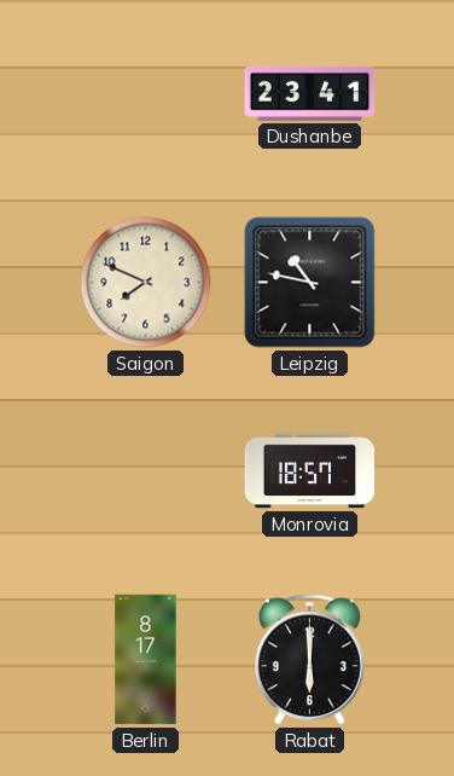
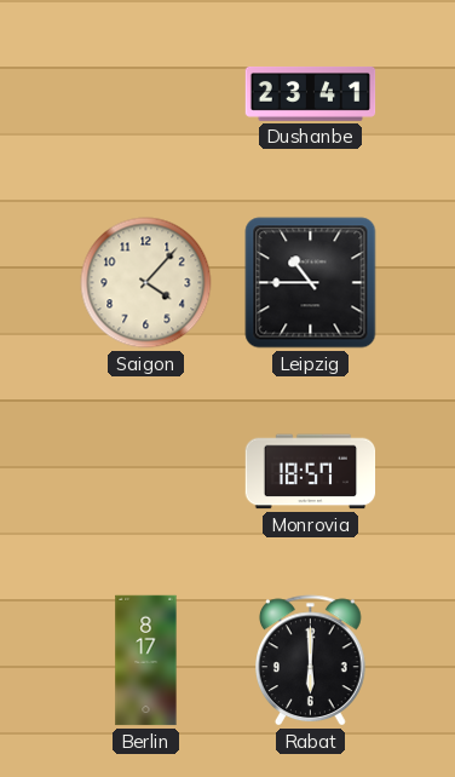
Saigon: 7:49 -> 4:07
Leipzig: 10:47 -> 10:45
